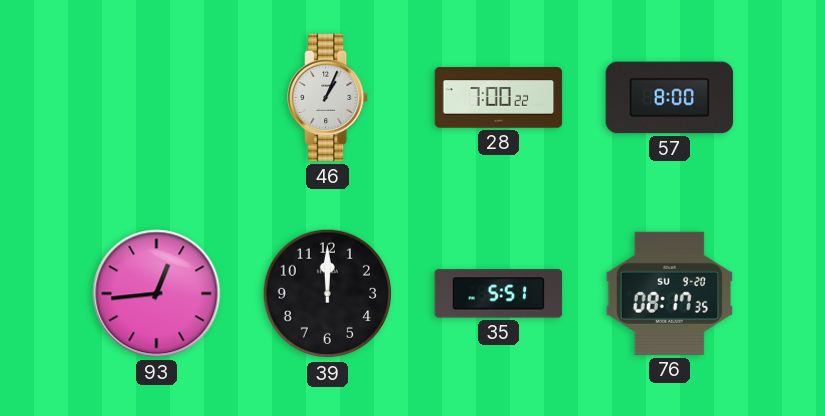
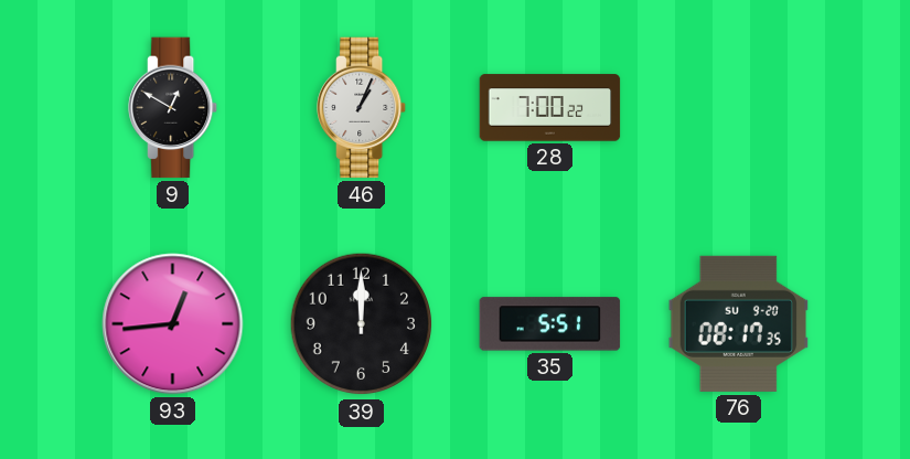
9: none -> 12:50
57: 8:00 -> none
